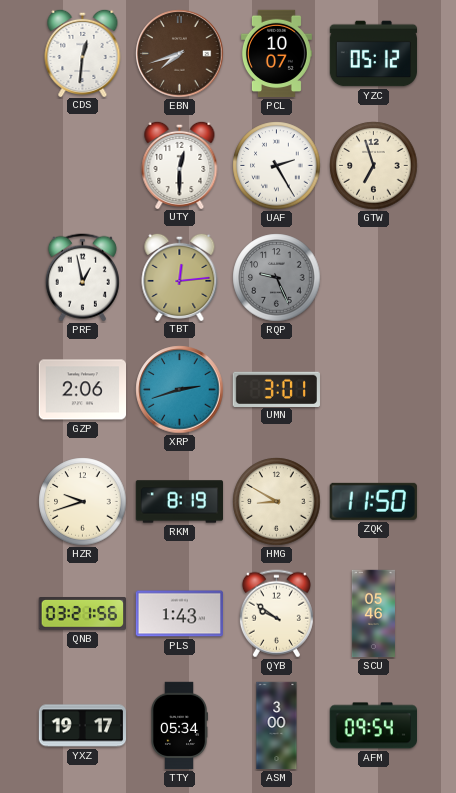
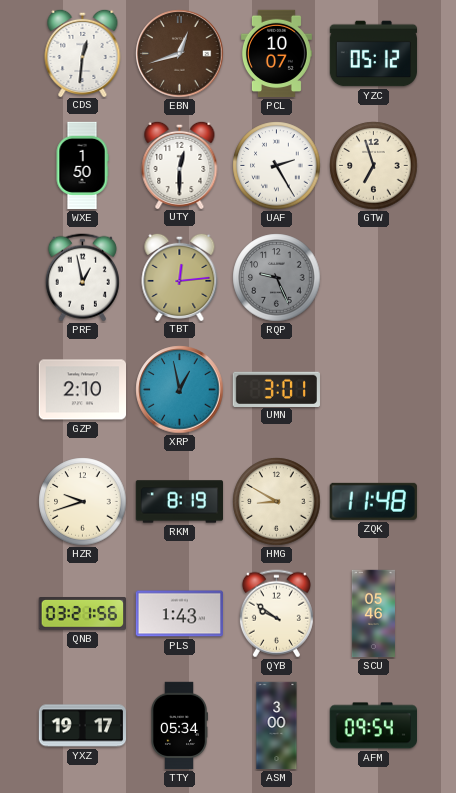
EBN: 7:42 -> 12:42
WXE: none -> 1:50
GZP: 2:06 -> 2:10
XRP: 2:42 -> 12:58
ZQK: 11:50 -> 11:48
